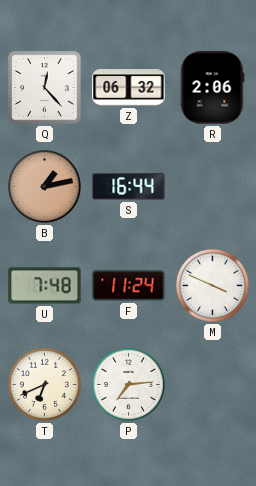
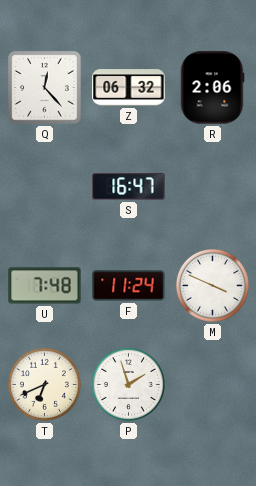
B: 1:13 -> none
S: 16:44 -> 16:47
P: 7:14 -> 1:57
